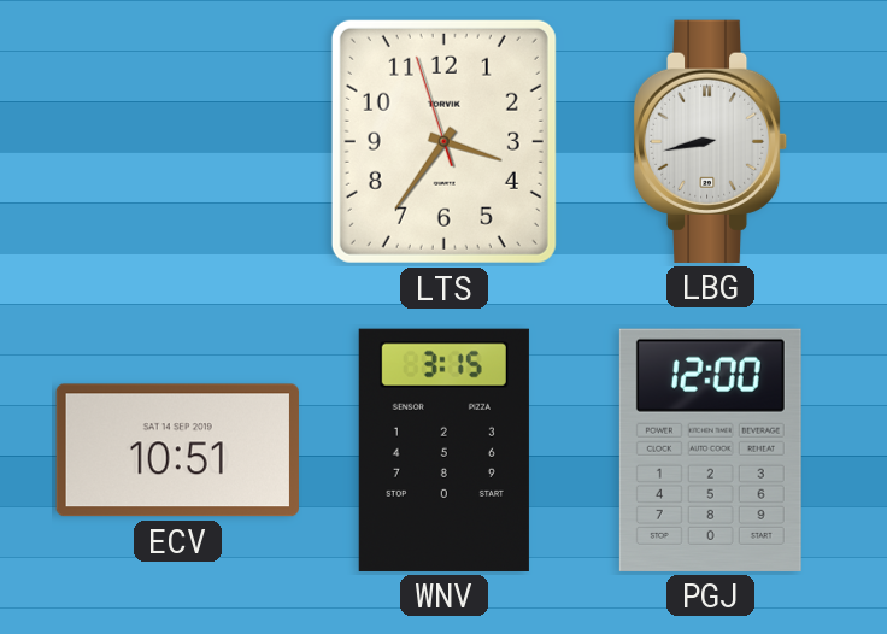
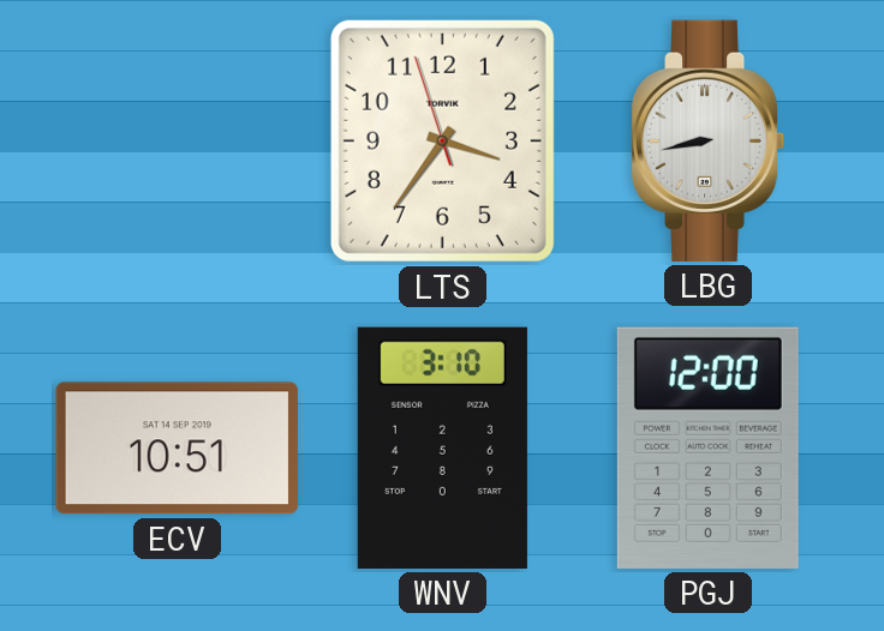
WNV: 3:15 -> 3:10
